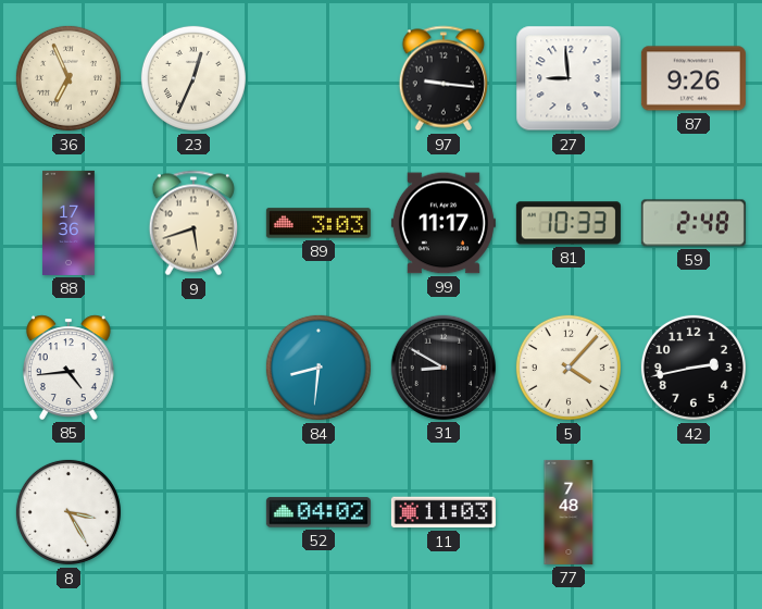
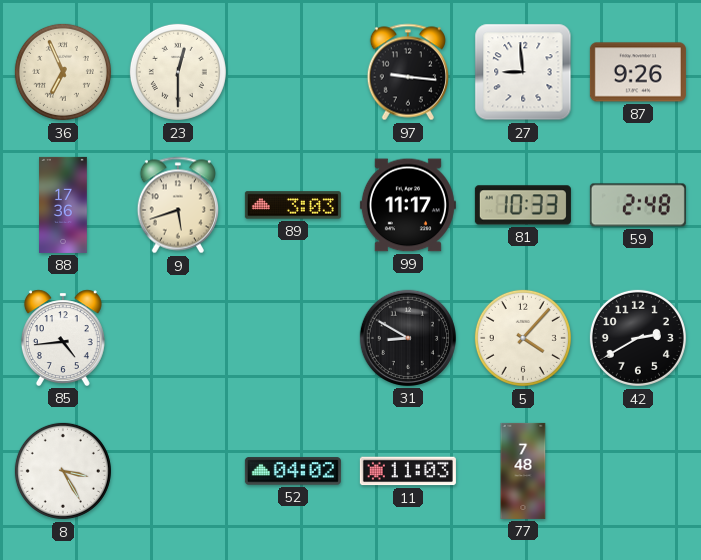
23: 12:34 -> 12:30
84: 8:31 -> none
42: 2:43 -> 2:40
